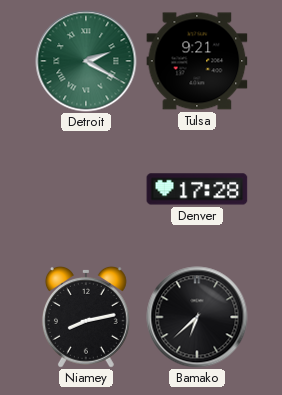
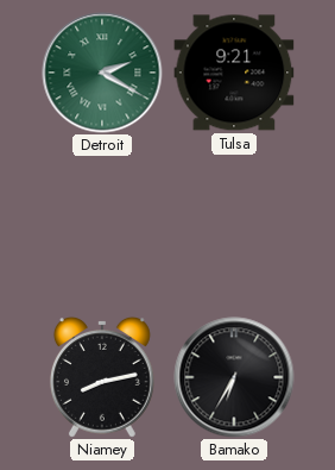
Denver: 17:28 -> none
Bamako: 6:38 -> 6:35
